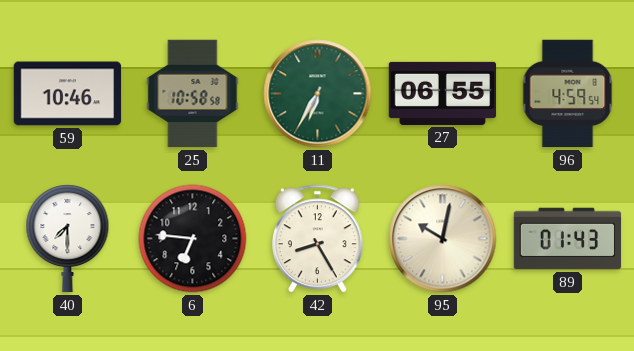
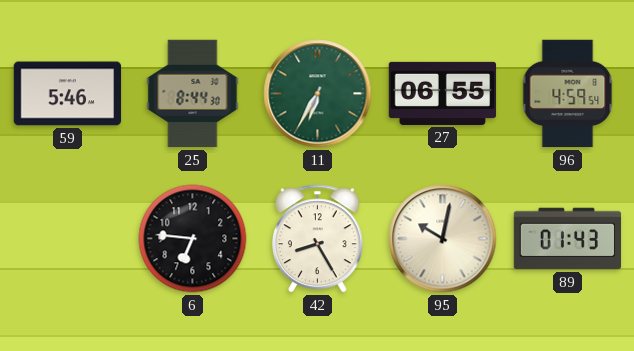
59: 10:46 -> 5:46
25: 10:58 -> 8:44
40: 7:30 -> none
